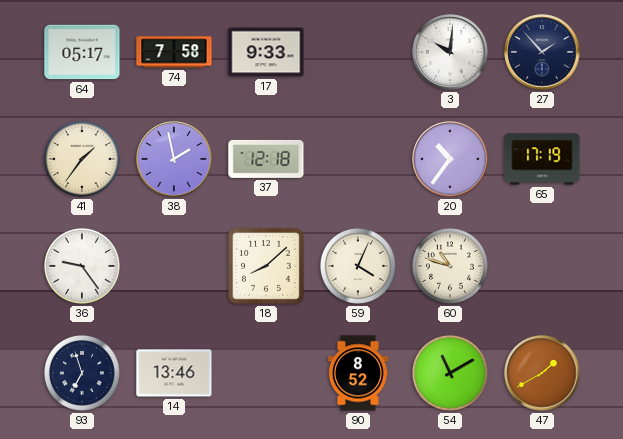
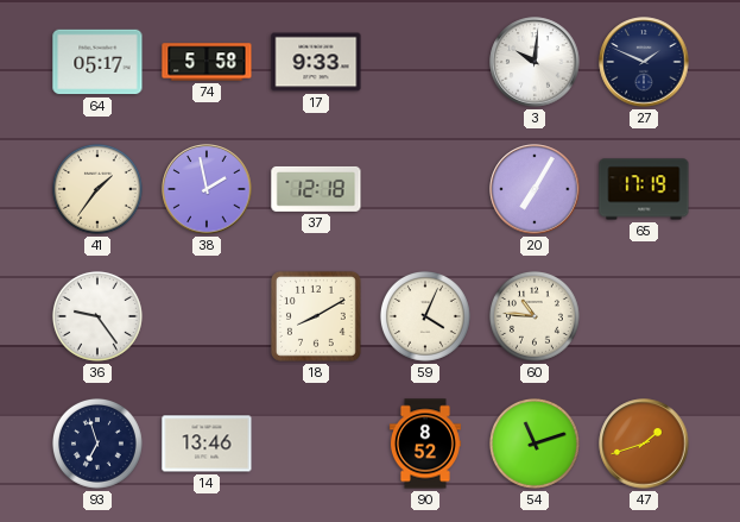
74: 7:58 -> 5:58
27: 1:53 -> 1:49
20: 10:36 -> 7:05
18: 8:08 -> 8:10
60: 10:48 -> 10:46
54: 11:10 -> 11:12
47: 1:40 -> 1:42
